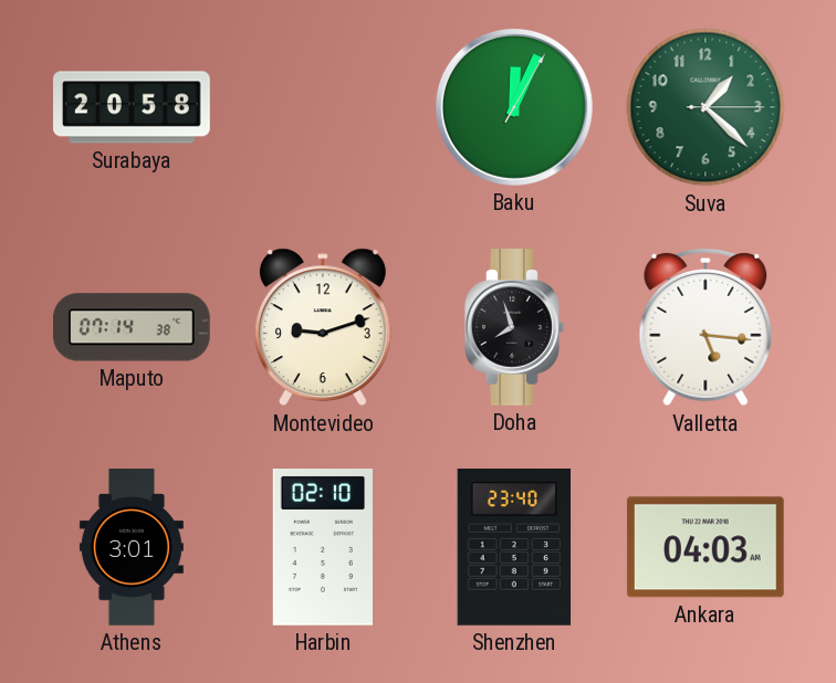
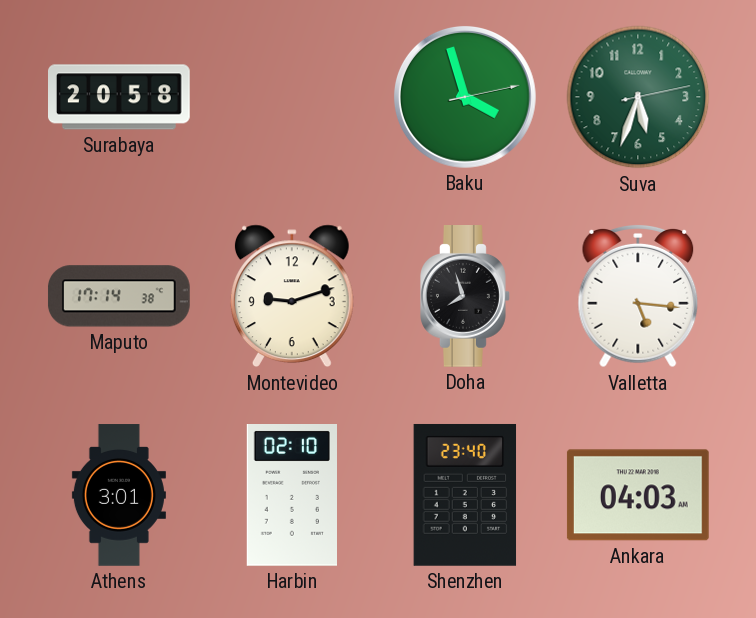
Baku: 12:04 -> 3:57
Suva: 1:22 -> 5:33
Maputo: 07:14 -> 17:14
